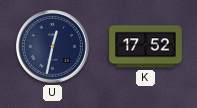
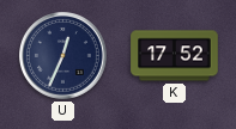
U: 12:32 -> 12:34
